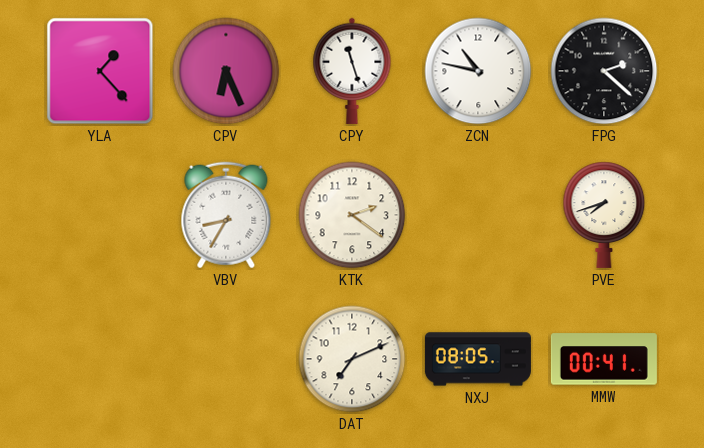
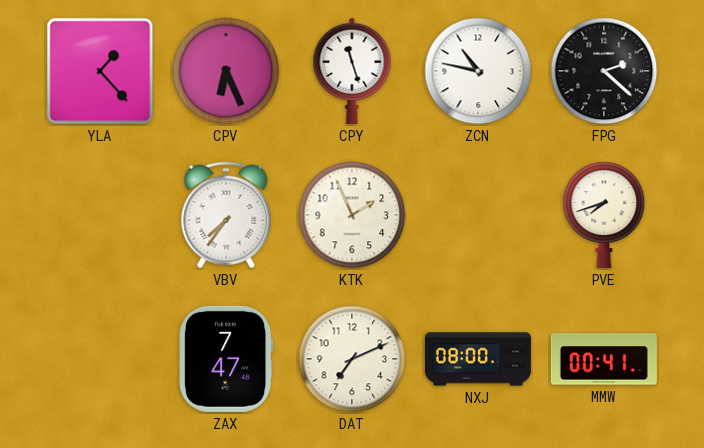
VBV: 8:35 -> 7:36
KTK: 2:21 -> 1:56
ZAX: none -> 7:47
NXJ: 08:05 -> 08:00
